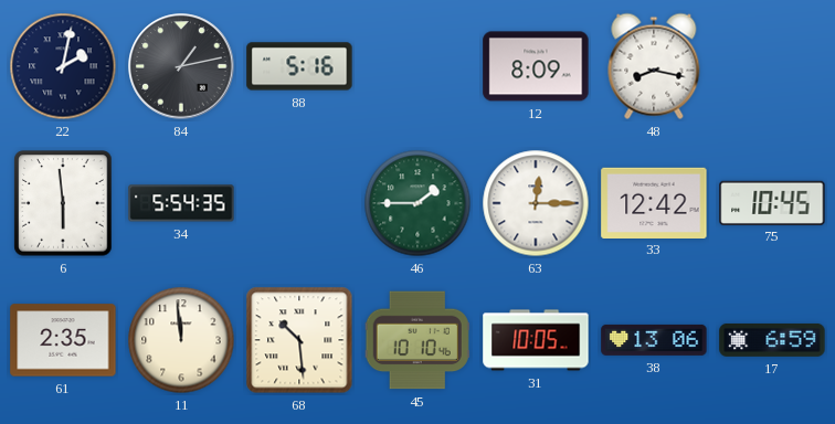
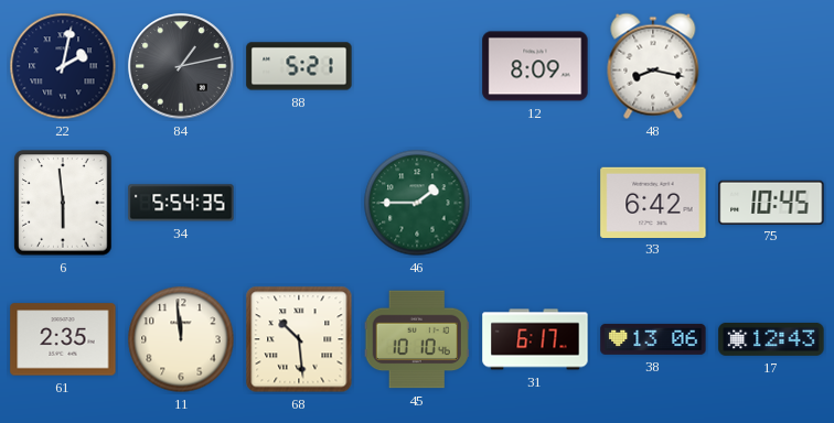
88: 5:16 -> 5:21
63: 12:15 -> none
33: 12:42 -> 6:42
31: 10:05 -> 6:17
17: 6:59 -> 12:43
